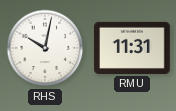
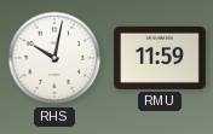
RMU: 11:31 -> 11:59
